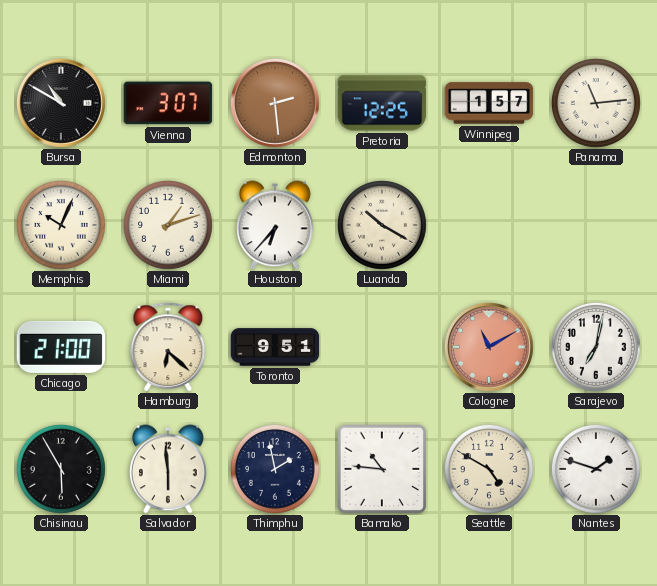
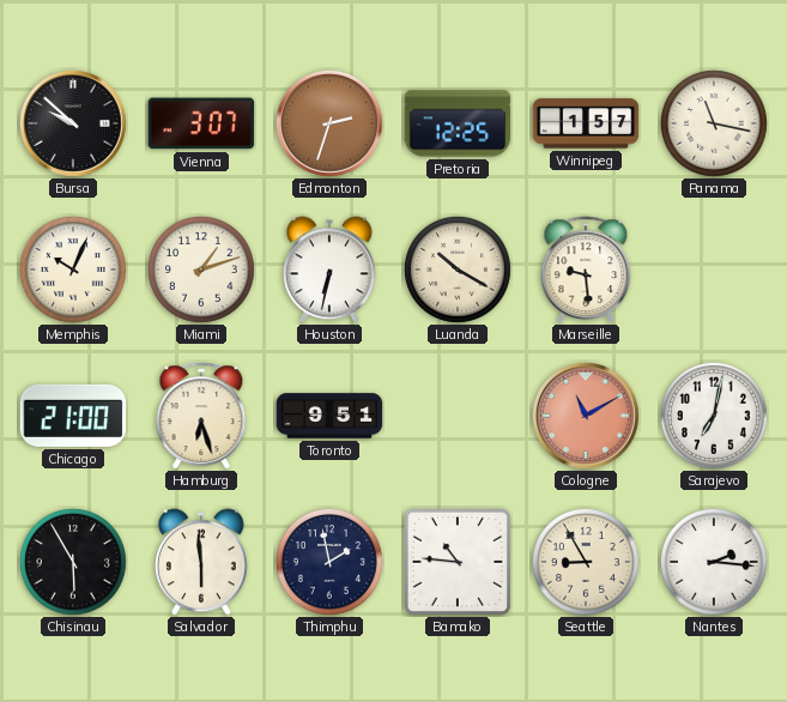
Bursa: 10:50 -> 9:52
Edmonton: 2:29 -> 2:33
Panama: 11:14 -> 11:17
Houston: 6:37 -> 6:32
Marseille: none -> 9:29
Hamburg: 6:22 -> 6:27
Seattle: 4:50 -> 8:55
Nantes: 1:48 -> 2:16
